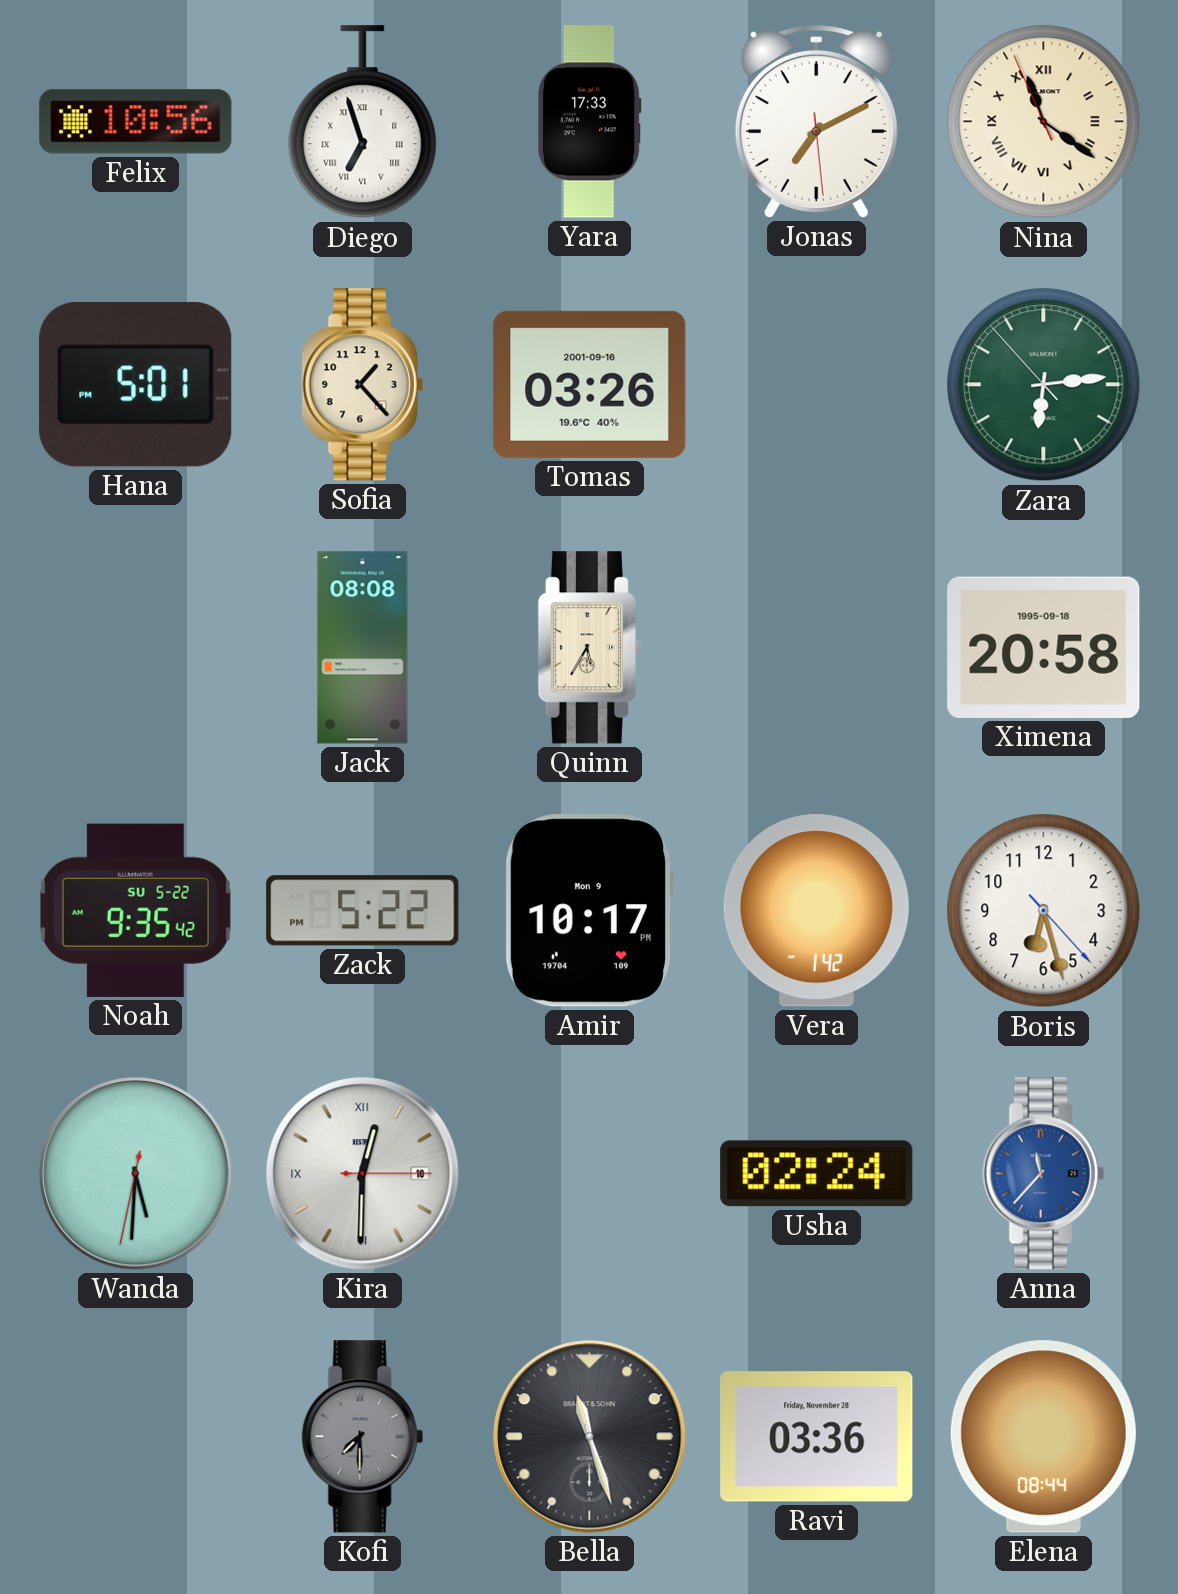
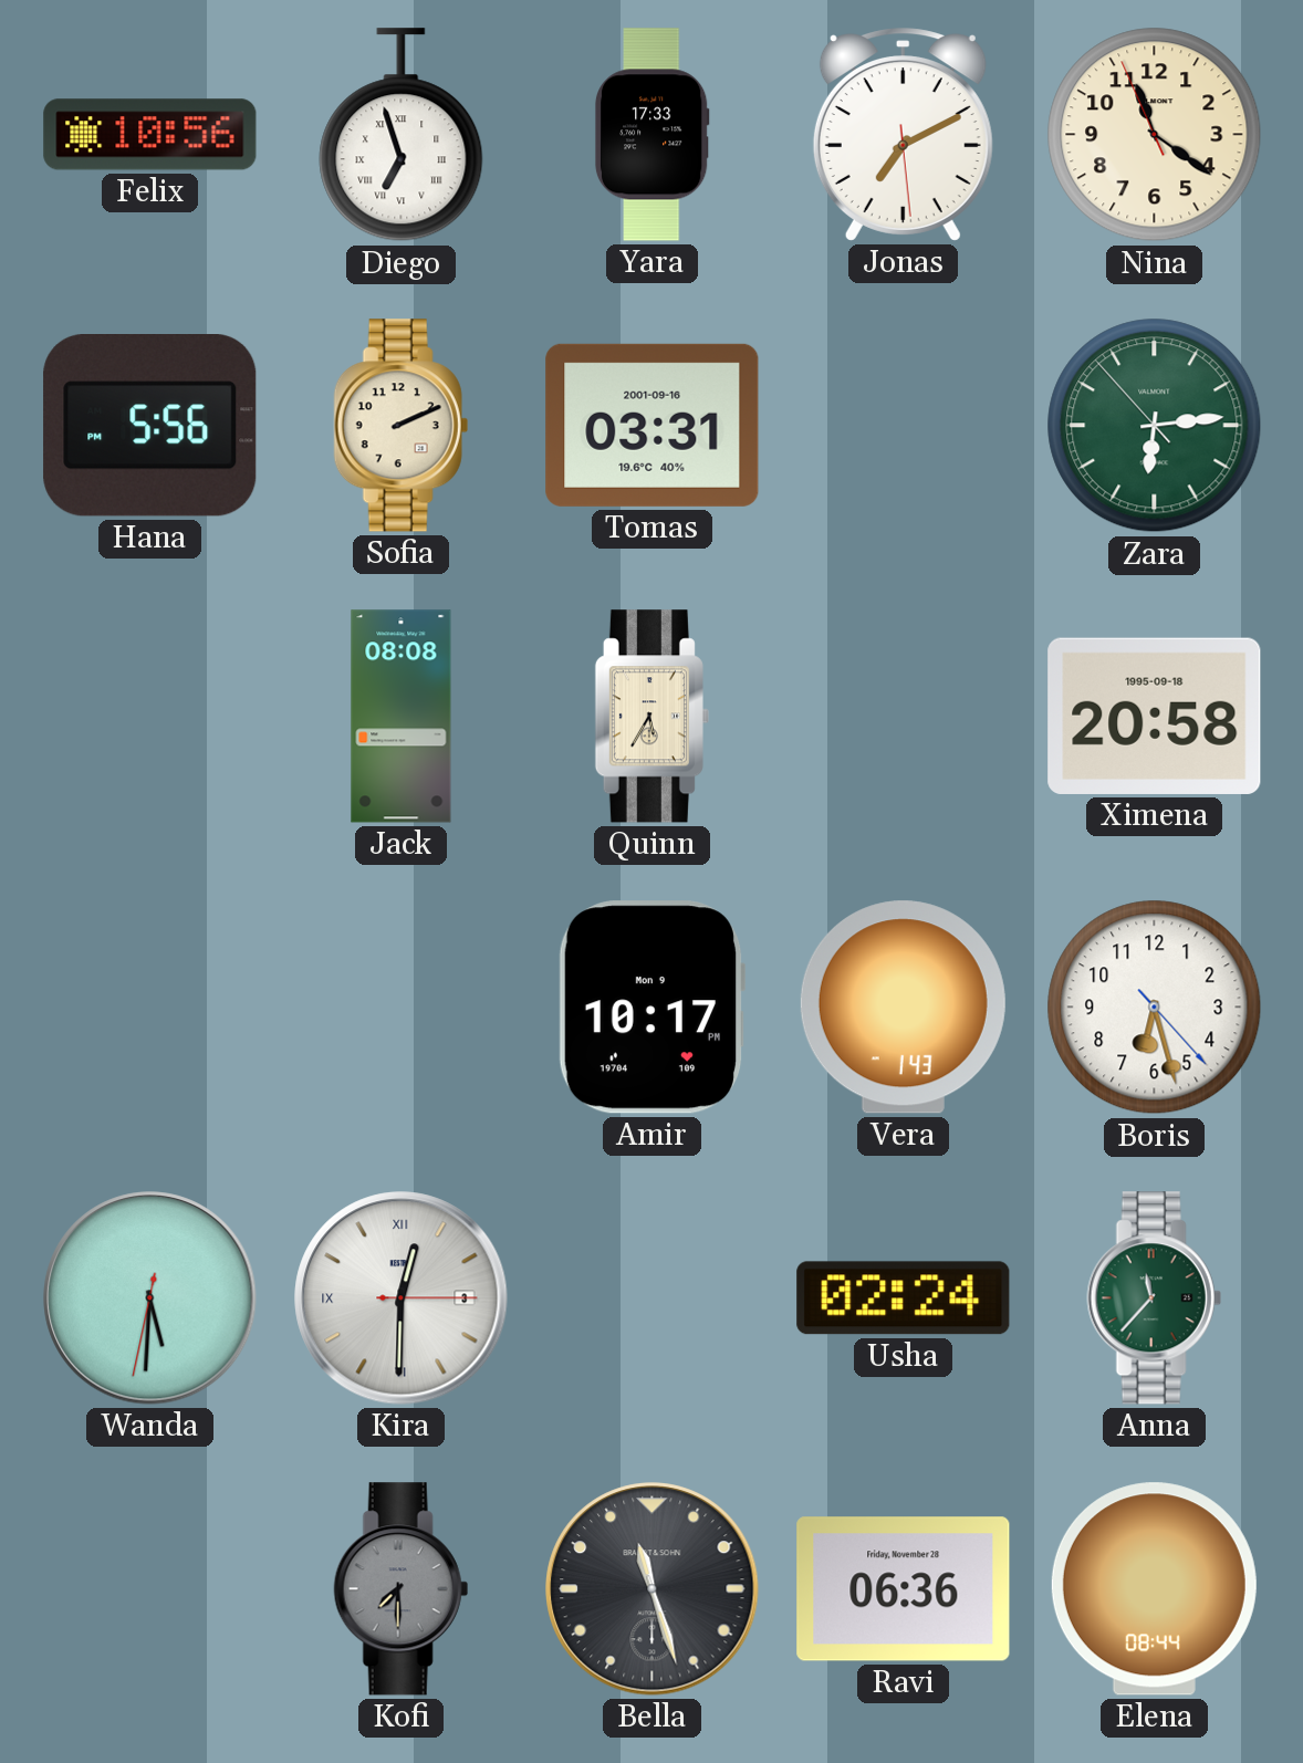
Nina numerals: Roman -> Arabic
Hana: 5:01 -> 5:56
Sofia: 1:23 -> 2:11
Tomas: 03:26 -> 03:31
Noah: 9:35 -> none
Zack: 5:22 -> none
Vera: 1:42 -> 1:43
Kira date: 10 -> 3
Anna dial: blue -> green
Ravi: 03:36 -> 06:36
